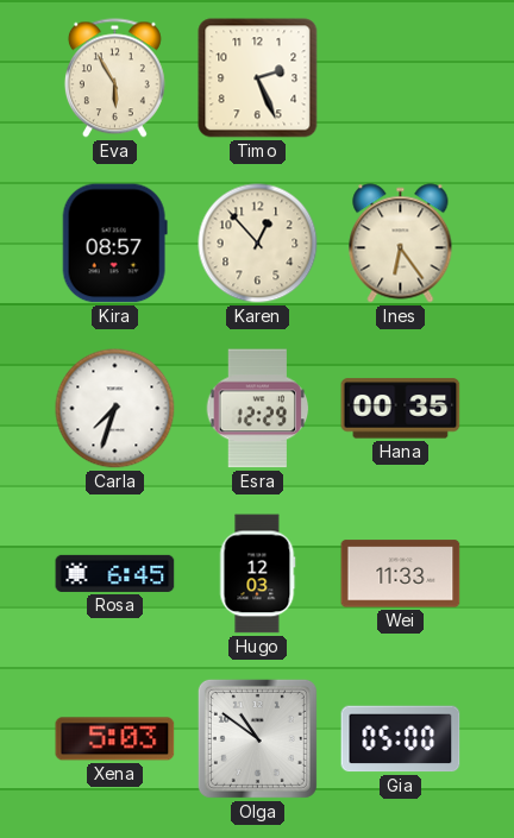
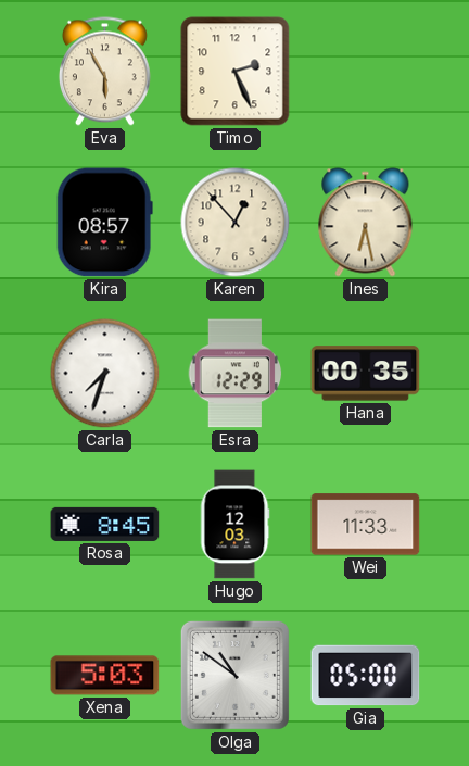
Ines: 6:24 -> 6:28
Rosa: 6:45 -> 8:45
